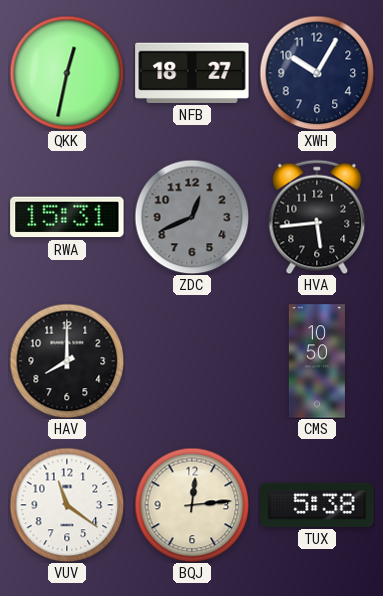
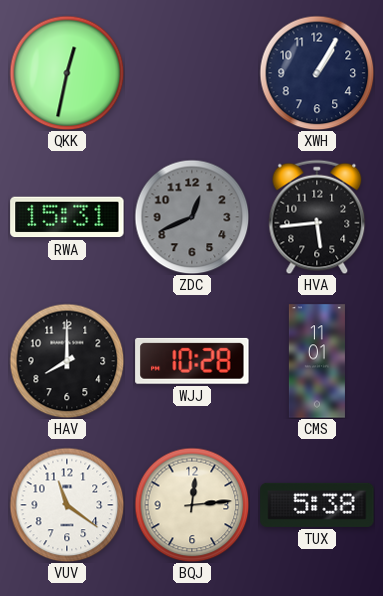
NFB: 18:27 -> none
XWH: 10:05 -> 1:05
WJJ: none -> 10:28
CMS: 10:50 -> 11:01
